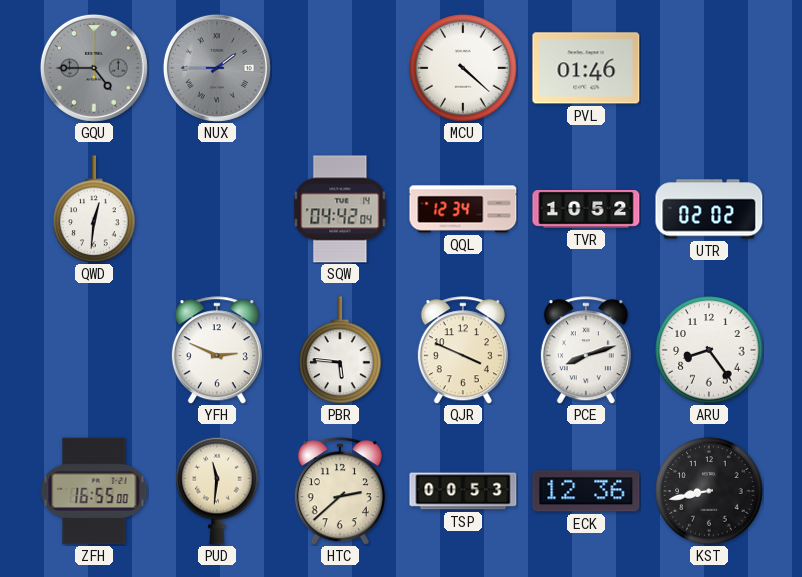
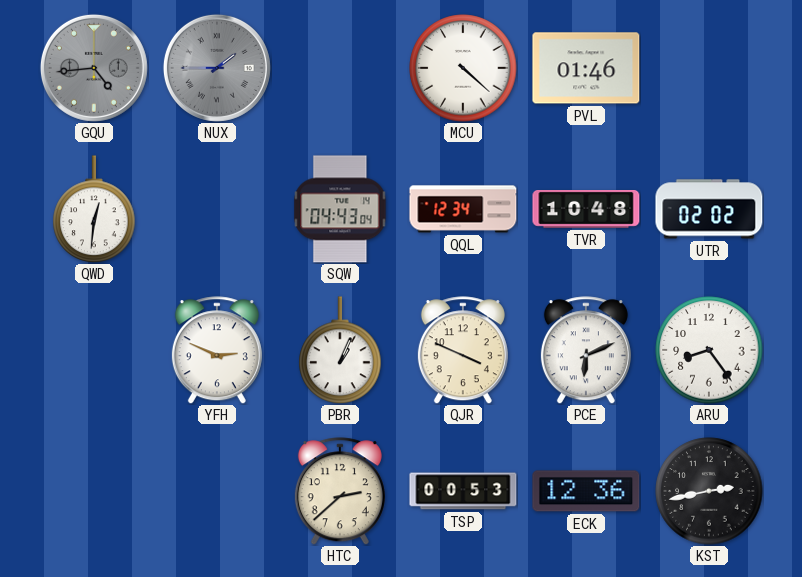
GQU: 4:45 -> 4:44
SQW: 04:42 -> 04:43
TVR: 10:52 -> 10:48
PBR: 5:46 -> 1:04
PCE: 8:12 -> 6:11
ZFH: 16:55 -> none
PUD: 11:31 -> none
KST: 8:43 -> 2:43
